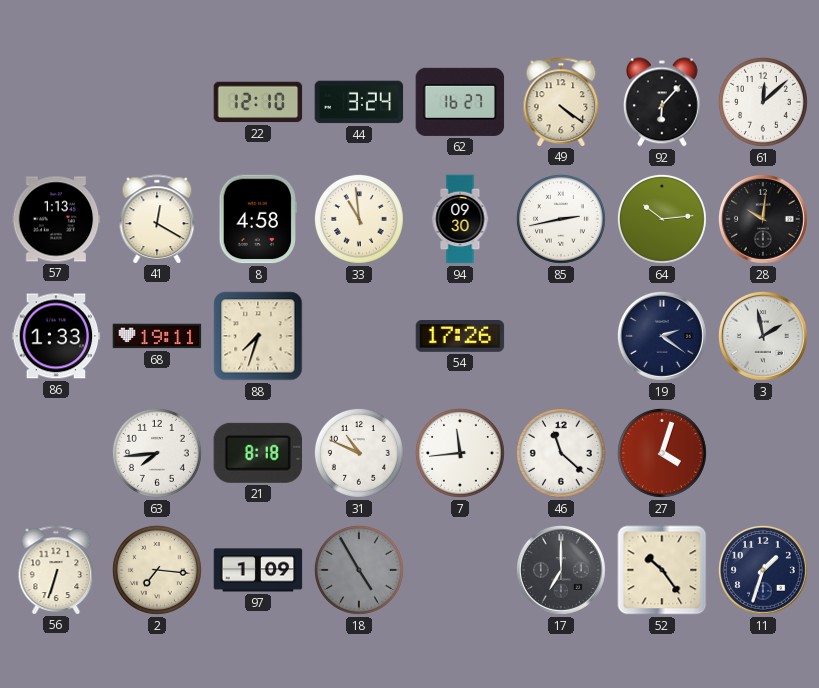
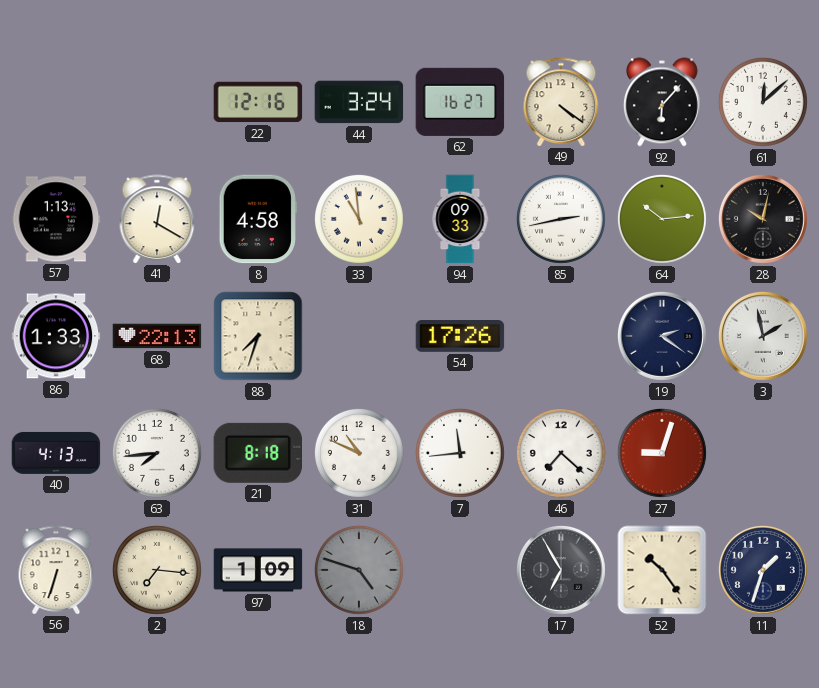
22: 12:10 -> 12:16
94: 09:30 -> 09:33
28: 10:01 -> 10:02
68: 19:11 -> 22:13
40: none -> 4:13
46: 11:22 -> 7:22
27: 4:03 -> 9:03
18: 4:55 -> 4:48
17: 7:00 -> 6:55
